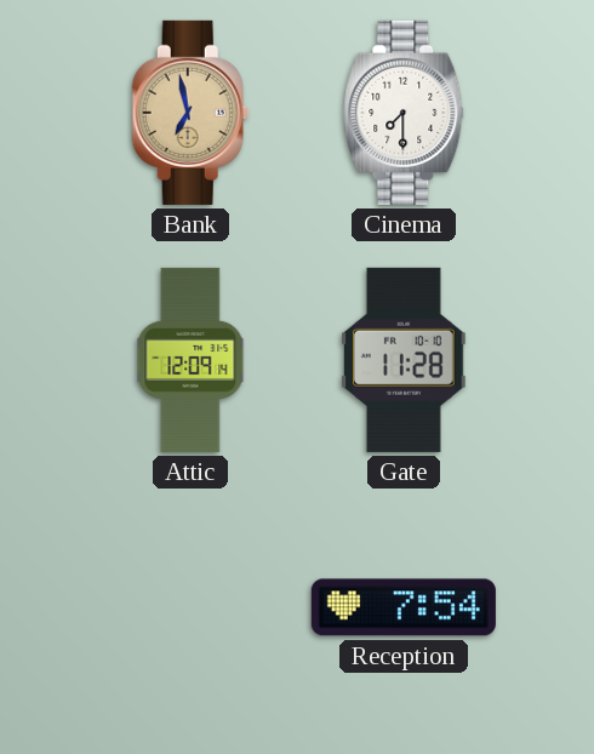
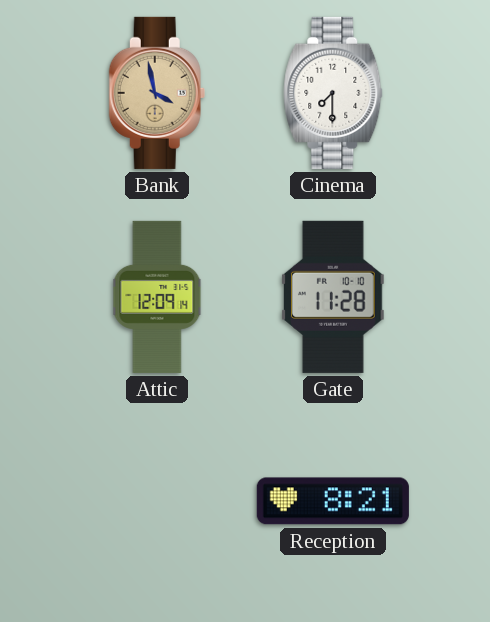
Bank: 6:58 -> 3:58
Reception: 7:54 -> 8:21
